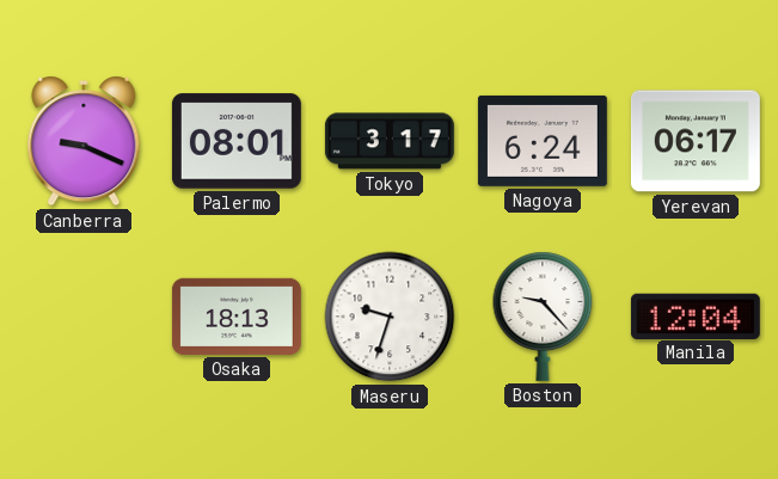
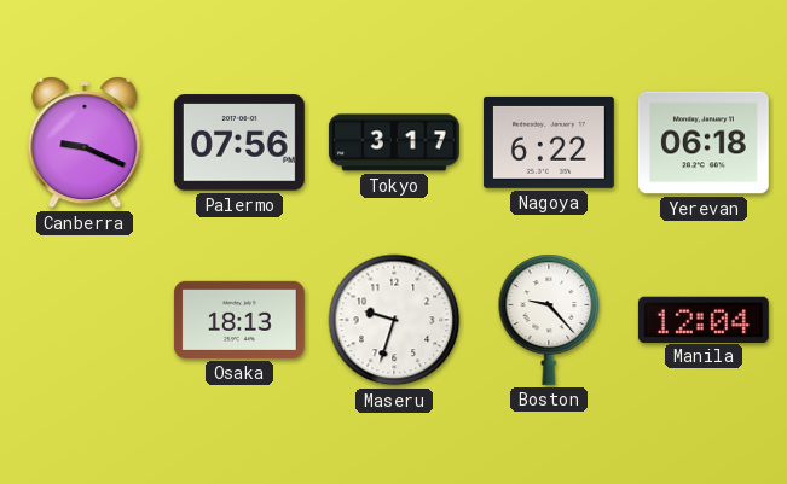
Palermo: 08:01 -> 07:56
Nagoya: 6:24 -> 6:22
Yerevan: 06:17 -> 06:18
